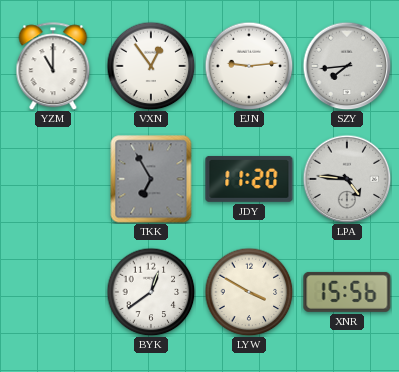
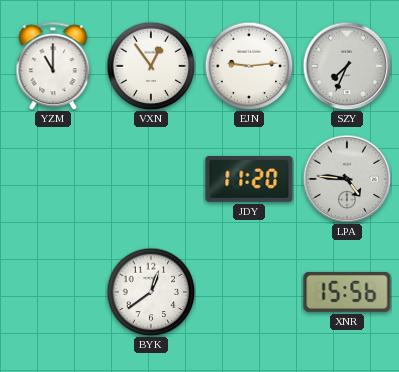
SZY: 7:44 -> 7:34
TKK: 6:55 -> none
LYW: 3:50 -> none
